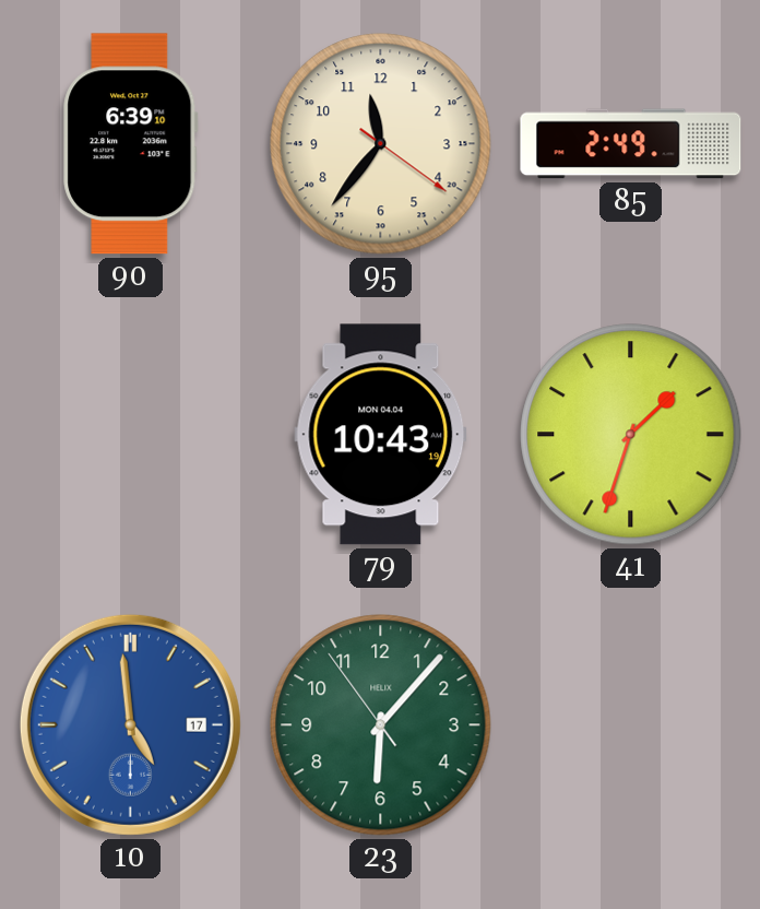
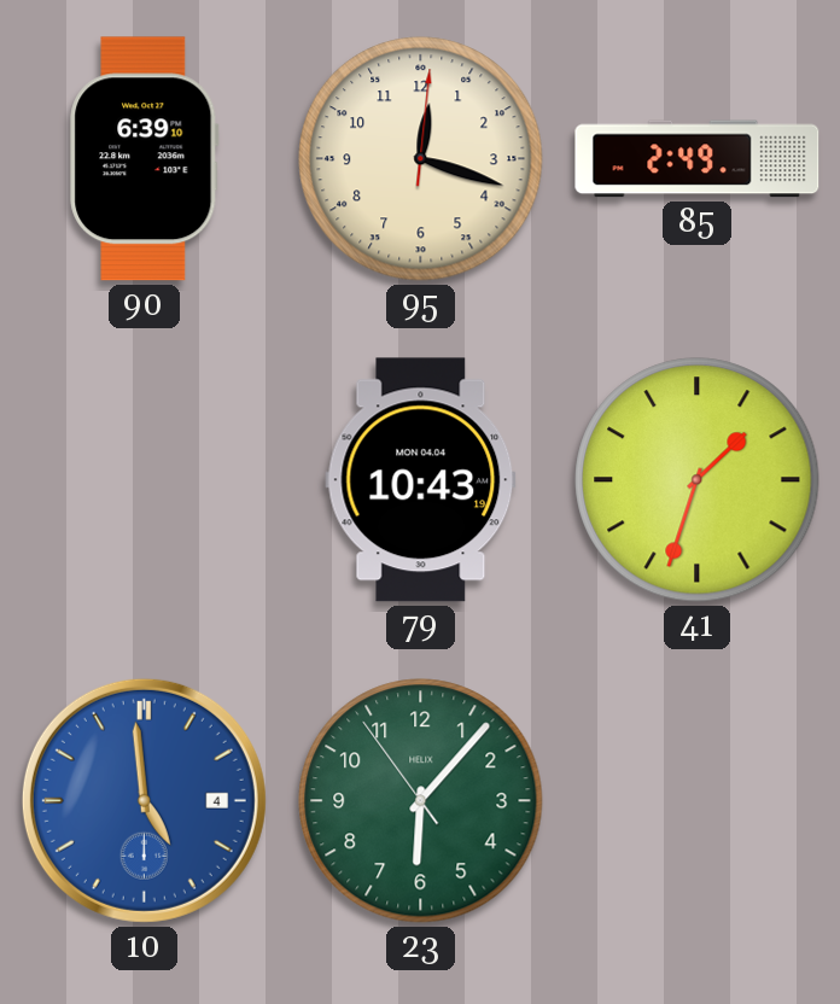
95: 11:36 -> 12:18
10 date: 17 -> 4
